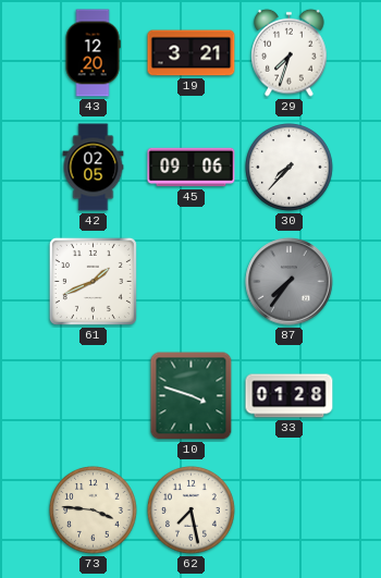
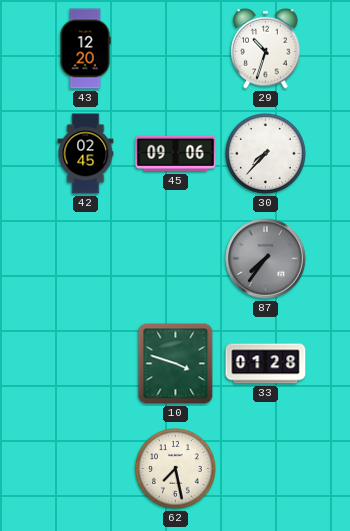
19: 3:21 -> none
29: 7:33 -> 10:33
42: 02:05 -> 02:45
61: 1:41 -> none
73: 3:46 -> none
